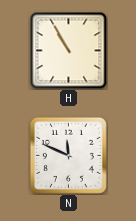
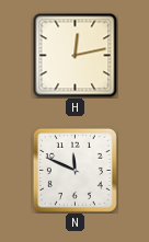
H: 10:55 -> 12:13
